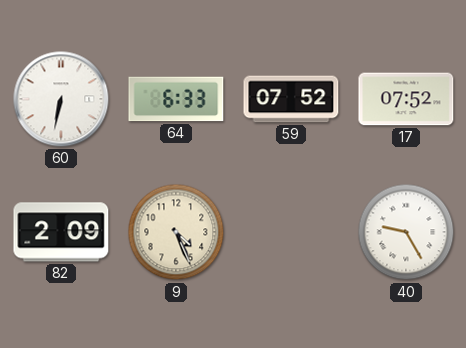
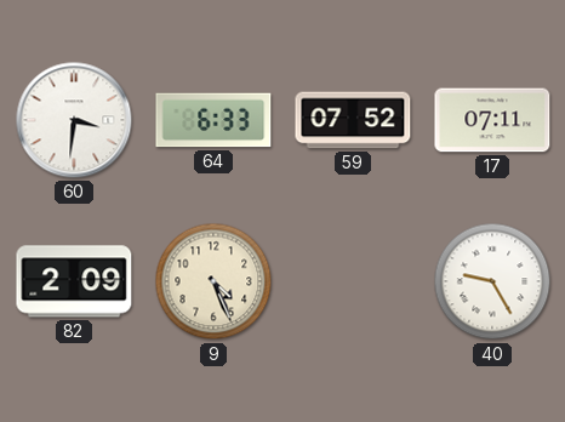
60: 6:32 -> 3:31
17: 07:52 -> 07:11
